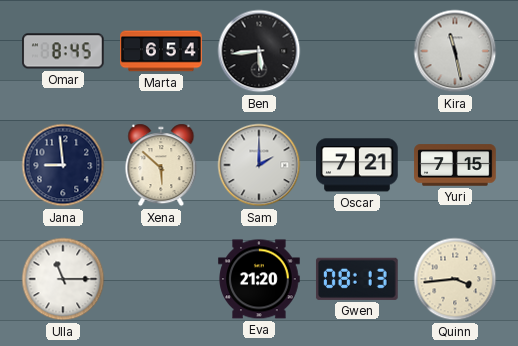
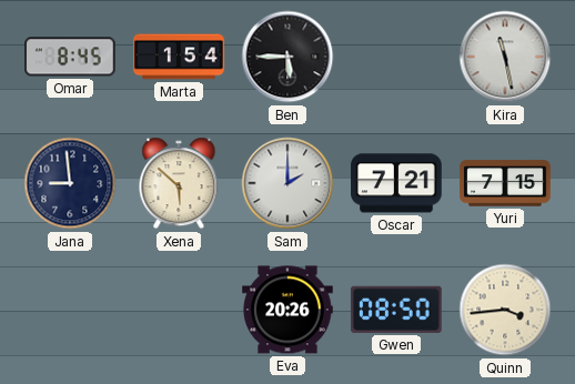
Marta: 6:54 -> 1:54
Ben: 5:44 -> 5:45
Ulla: 11:15 -> none
Eva: 21:20 -> 20:26
Gwen: 08:13 -> 08:50
